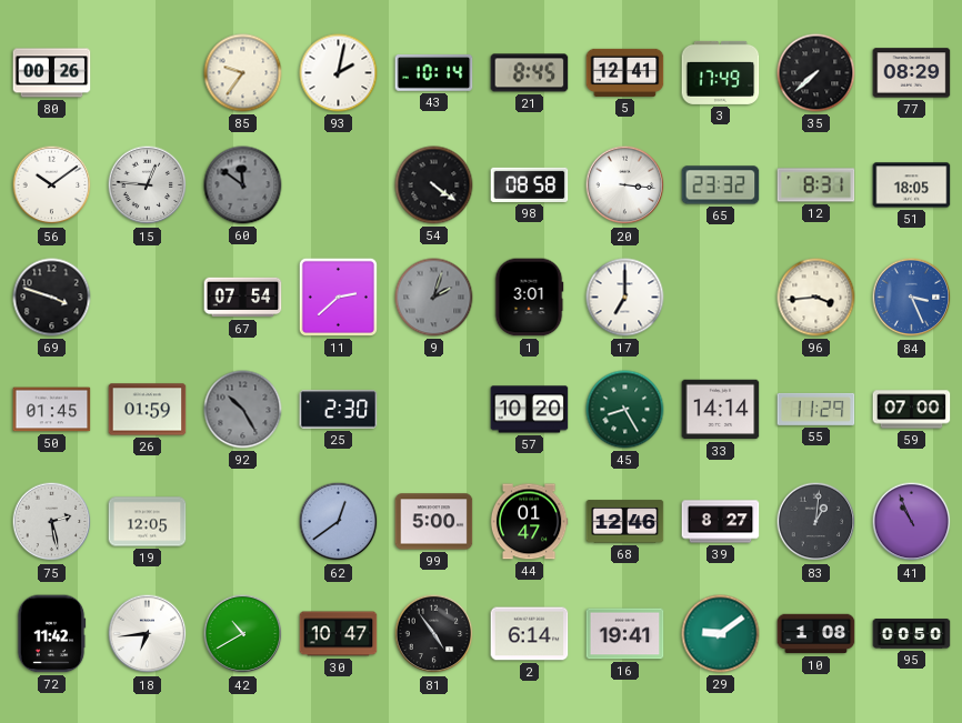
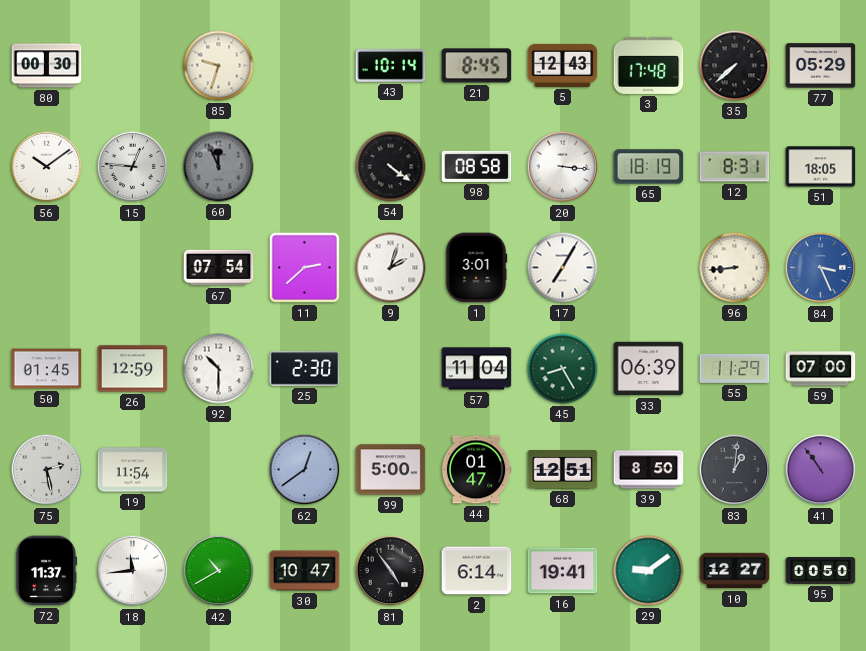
80: 00:26 -> 00:30
85: 9:36 -> 9:33
93: 2:02 -> none
5: 12:41 -> 12:43
3: 17:49 -> 17:48
77: 08:29 -> 05:29
60: 11:51 -> 11:56
65: 23:32 -> 18:19
69: 3:48 -> none
9 dial: grey -> white
17: 7:00 -> 7:05
96: 3:44 -> 8:44
26: 01:59 -> 12:59
92: 10:25 -> 10:30
92 dial: grey -> white
57: 10:20 -> 11:04
33: 14:14 -> 06:39
19: 12:05 -> 11:54
68: 12:46 -> 12:51
39: 8:27 -> 8:50
41: 10:56 -> 10:54
72: 11:42 -> 11:37
18: 6:44 -> 11:44
10: 1:08 -> 12:27
